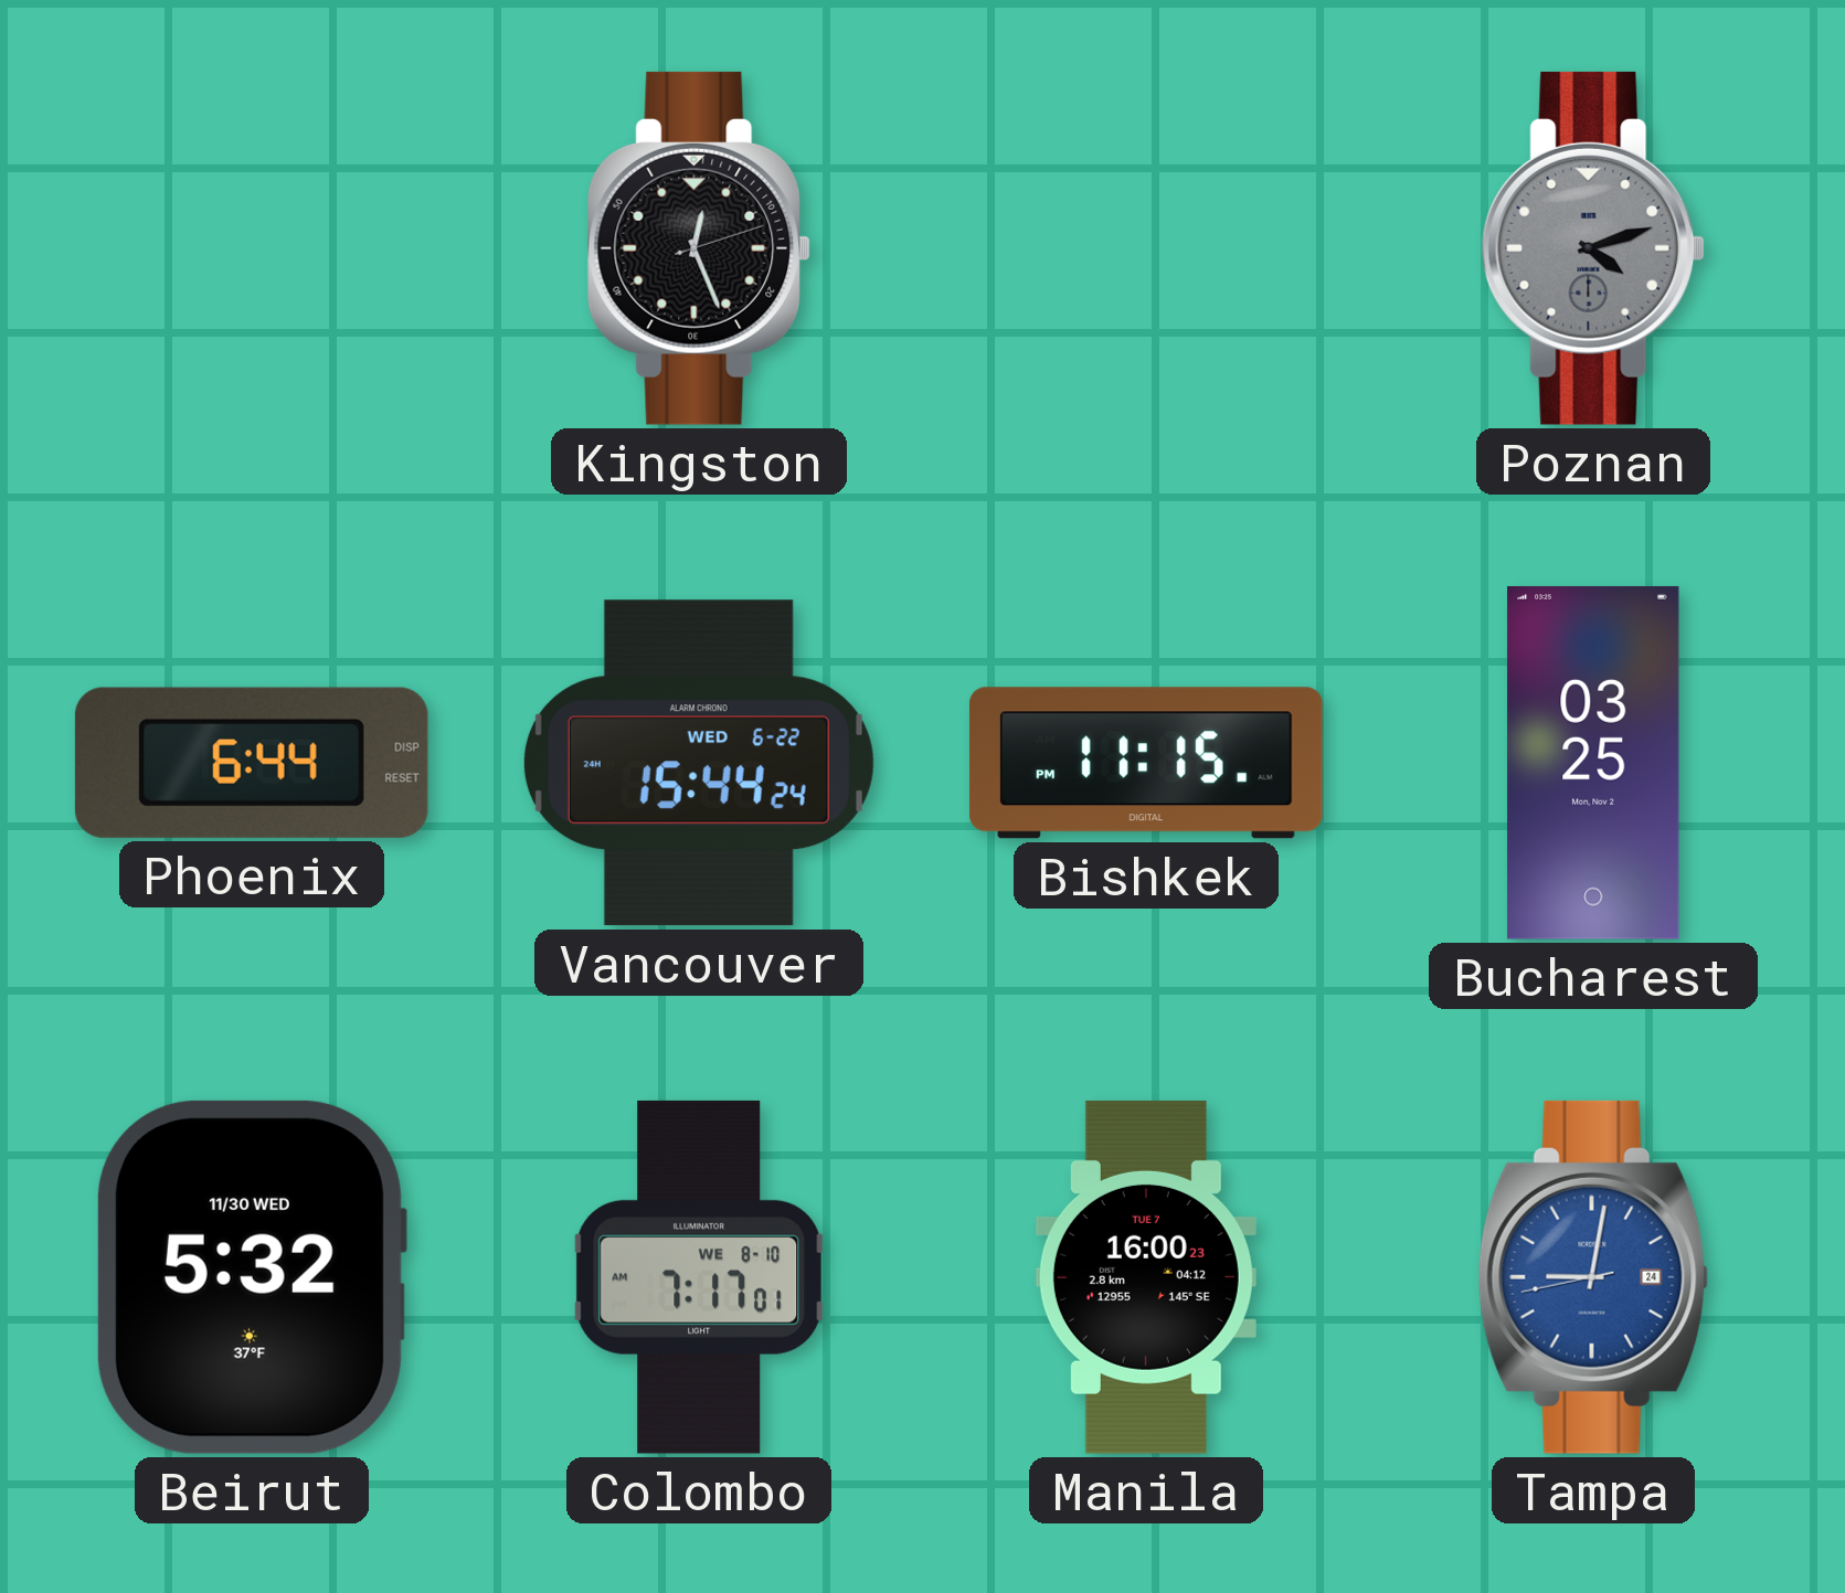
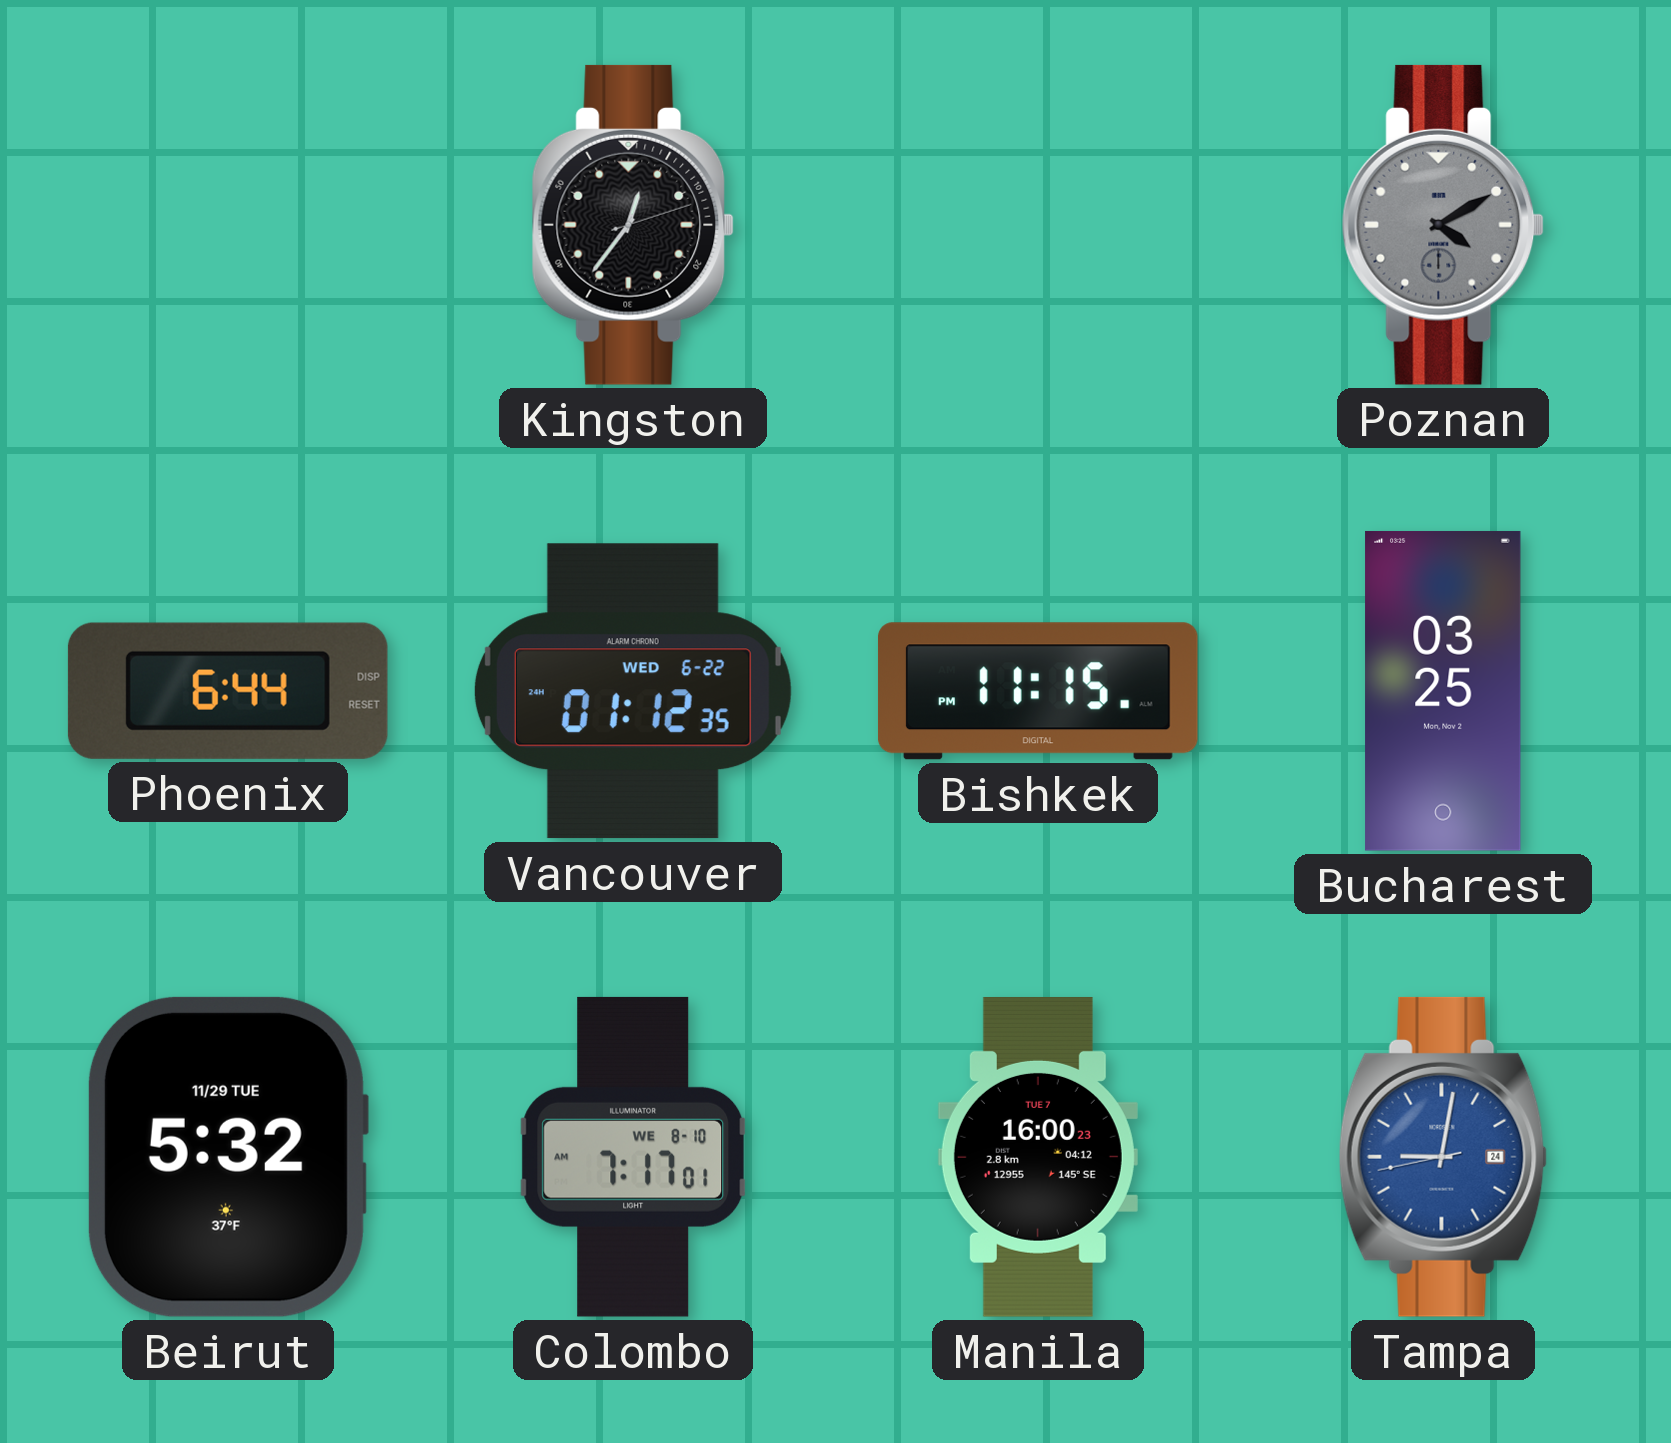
Kingston: 12:26 -> 12:36
Poznan: 4:12 -> 4:10
Vancouver: 15:44 -> 01:12
Beirut date: 11/30 WED -> 11/29 TUE
